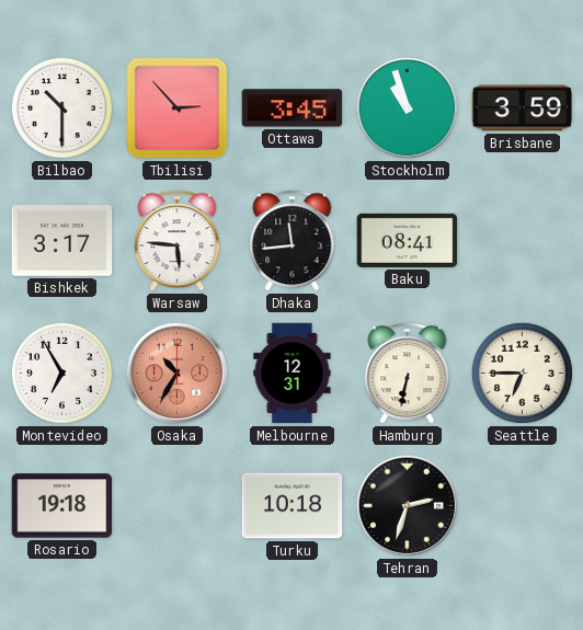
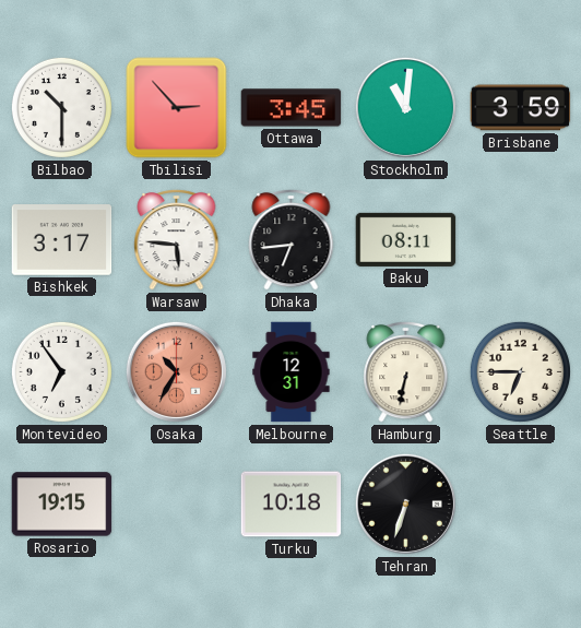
Stockholm: 10:57 -> 11:01
Dhaka: 11:44 -> 6:44
Baku: 08:41 -> 08:11
Montevideo: 6:55 -> 6:54
Rosario: 19:18 -> 19:15
Tehran: 2:33 -> 6:33
